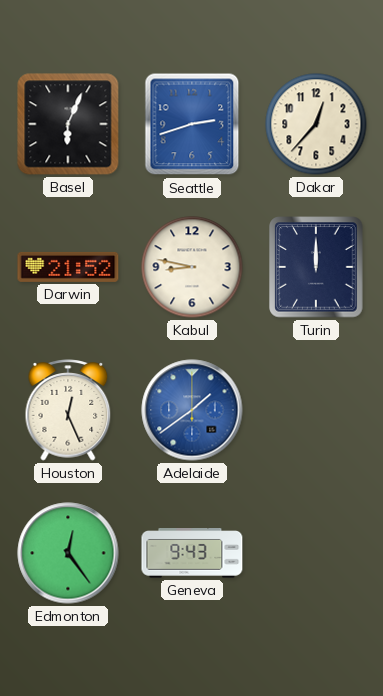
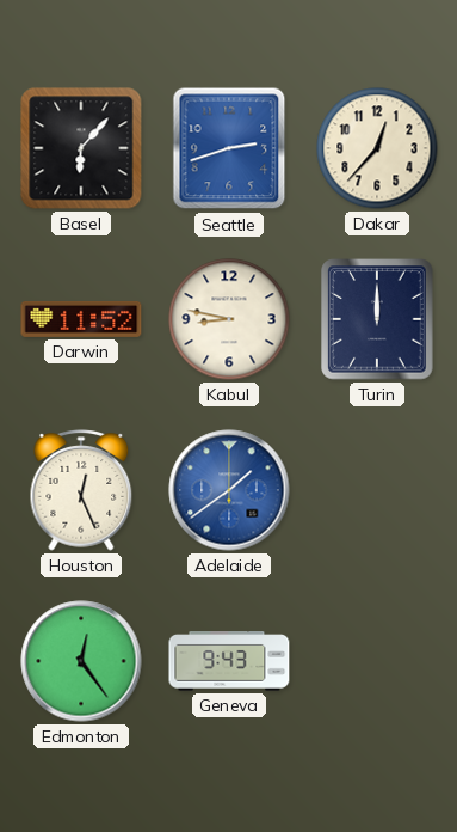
Basel: 6:04 -> 6:07
Darwin: 21:52 -> 11:52
